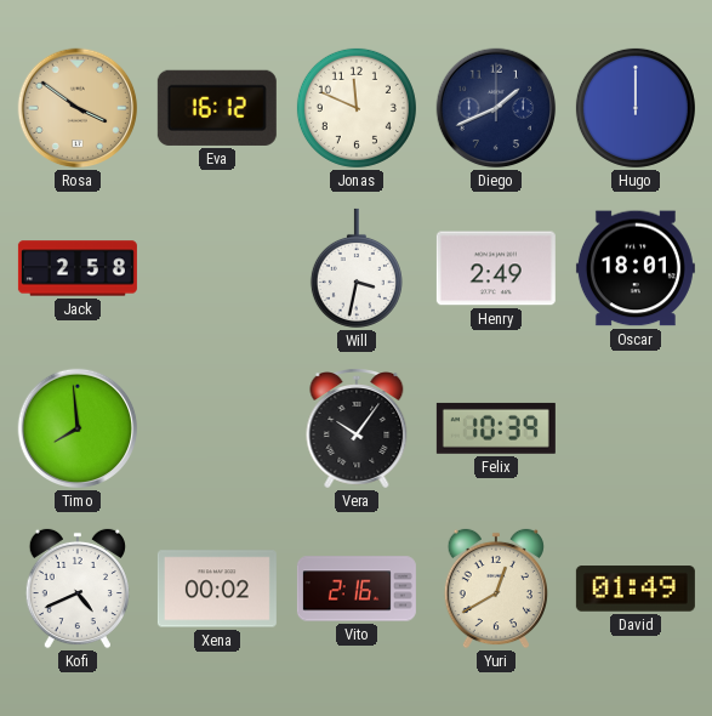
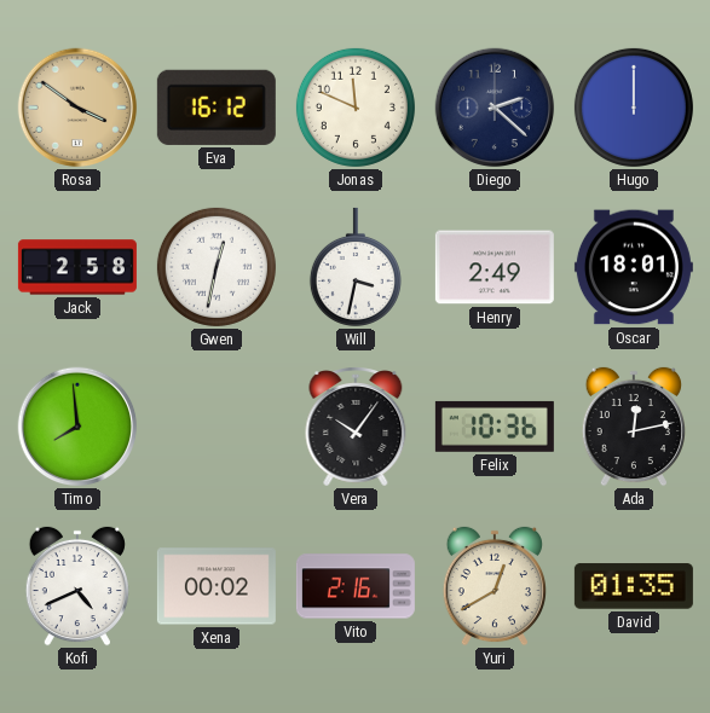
Diego: 1:41 -> 2:22
Gwen: none -> 12:32
Felix: 10:39 -> 10:36
Ada: none -> 12:13
David: 01:49 -> 01:35
